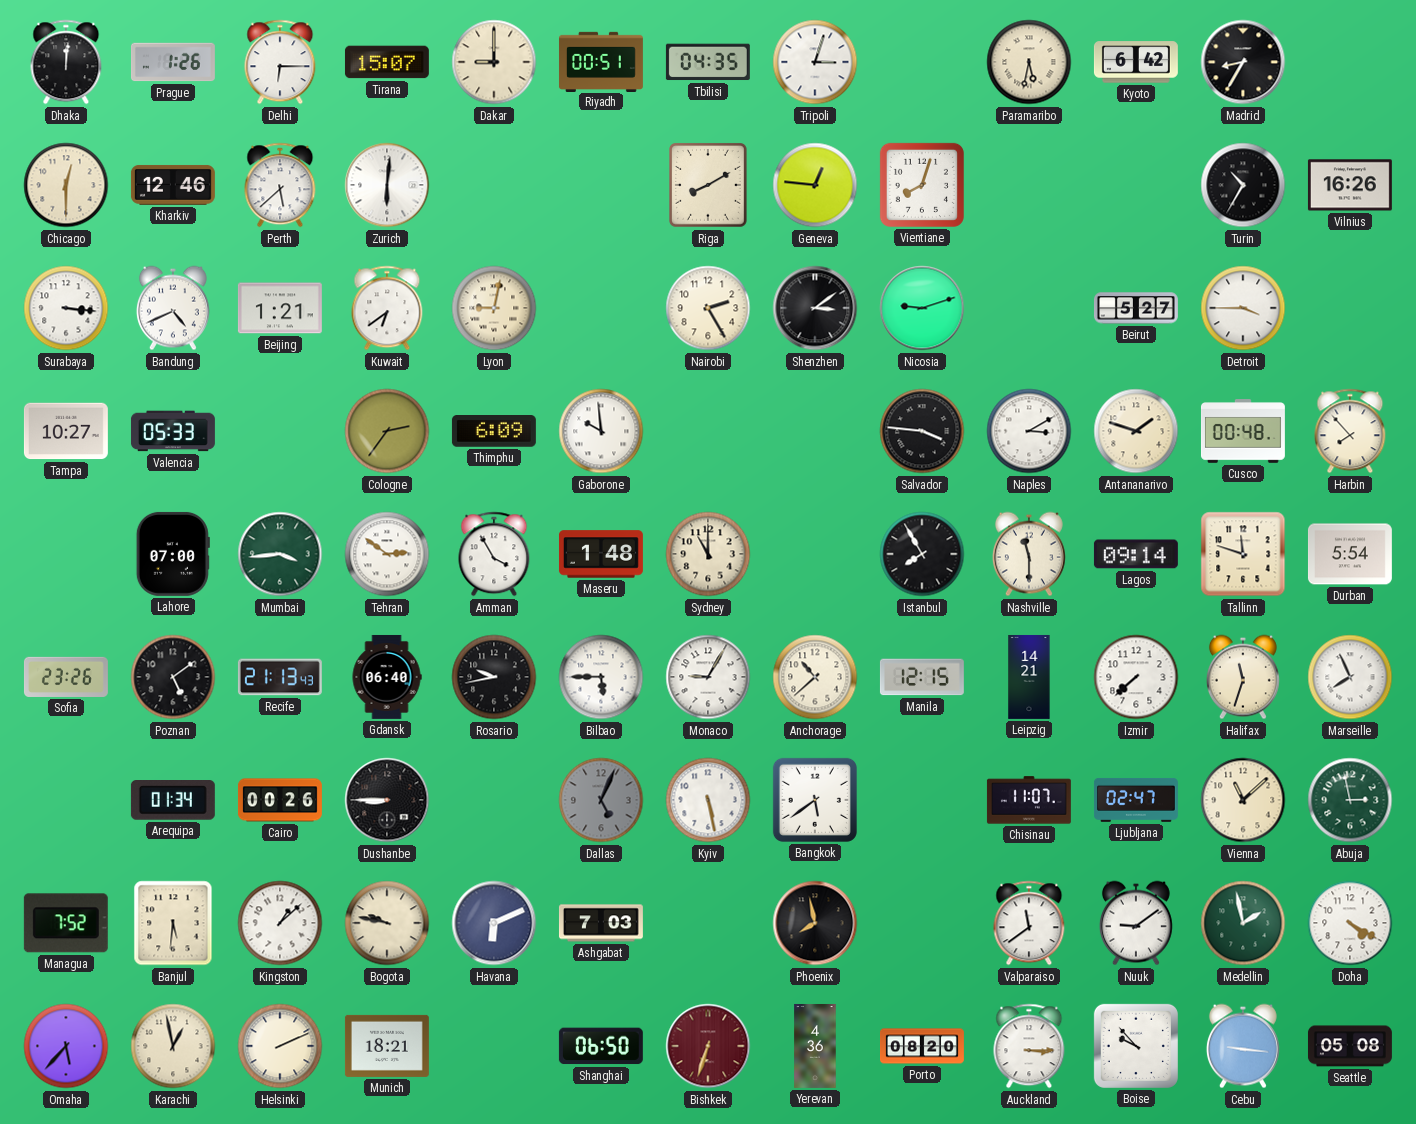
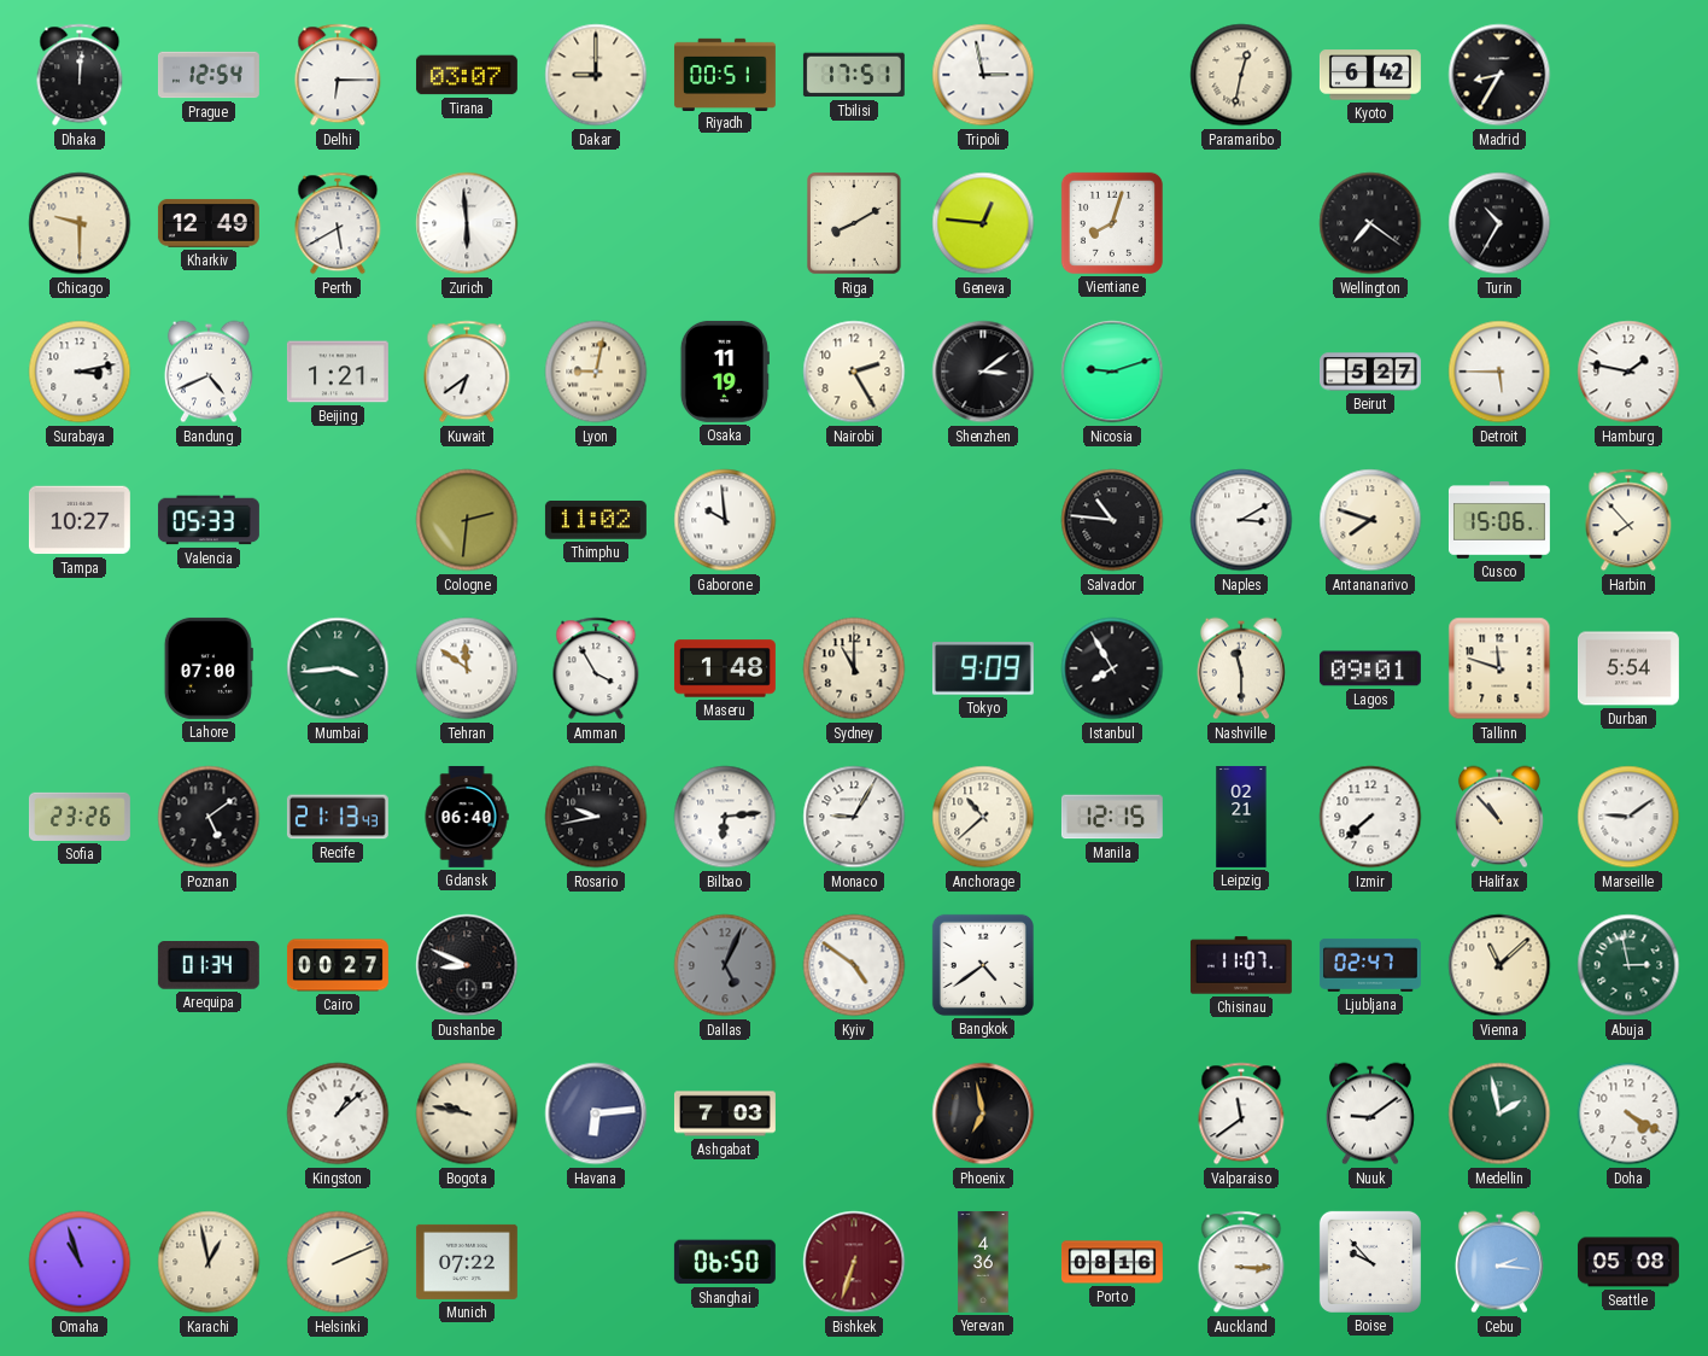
Prague: 1:26 -> 12:54
Tirana: 15:07 -> 03:07
Tbilisi: 04:35 -> 17:51
Tripoli: 3:03 -> 2:58
Paramaribo: 5:32 -> 12:32
Chicago: 12:30 -> 9:30
Kharkiv: 12:46 -> 12:49
Perth: 5:38 -> 5:40
Zurich: 6:01 -> 5:59
Wellington: none -> 7:21
Vilnius: 16:26 -> none
Surabaya: 3:16 -> 3:13
Osaka: none -> 11:19
Detroit: 3:45 -> 5:45
Hamburg: none -> 1:47
Cologne: 2:36 -> 2:31
Thimphu: 6:09 -> 11:02
Salvador: 3:46 -> 10:46
Antananarivo: 1:48 -> 7:48
Cusco: 00:48 -> 15:06
Tehran: 2:51 -> 11:51
Tokyo: none -> 9:09
Lagos: 09:14 -> 09:01
Bilbao: 5:45 -> 6:14
Leipzig: 14:21 -> 02:21
Halifax: 11:33 -> 10:53
Marseille: 7:56 -> 9:09
Cairo: 00:26 -> 00:27
Dushanbe: 8:45 -> 8:49
Kyiv: 5:28 -> 4:51
Bangkok: 5:39 -> 4:39
Managua: 7:52 -> none
Banjul: 5:31 -> none
Havana: 6:11 -> 6:14
Phoenix: 7:58 -> 6:58
Omaha: 5:37 -> 10:57
Munich: 18:21 -> 07:22
Porto: 08:20 -> 08:16
Cebu: 9:16 -> 2:16
